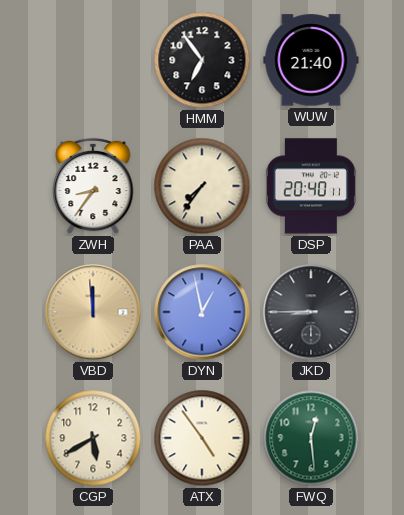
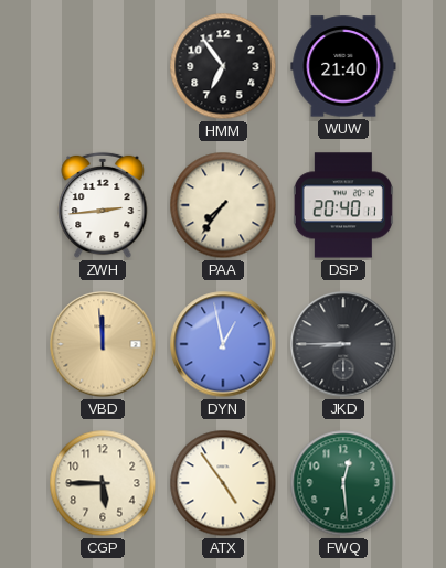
ZWH: 8:36 -> 2:44
CGP: 5:40 -> 5:45
